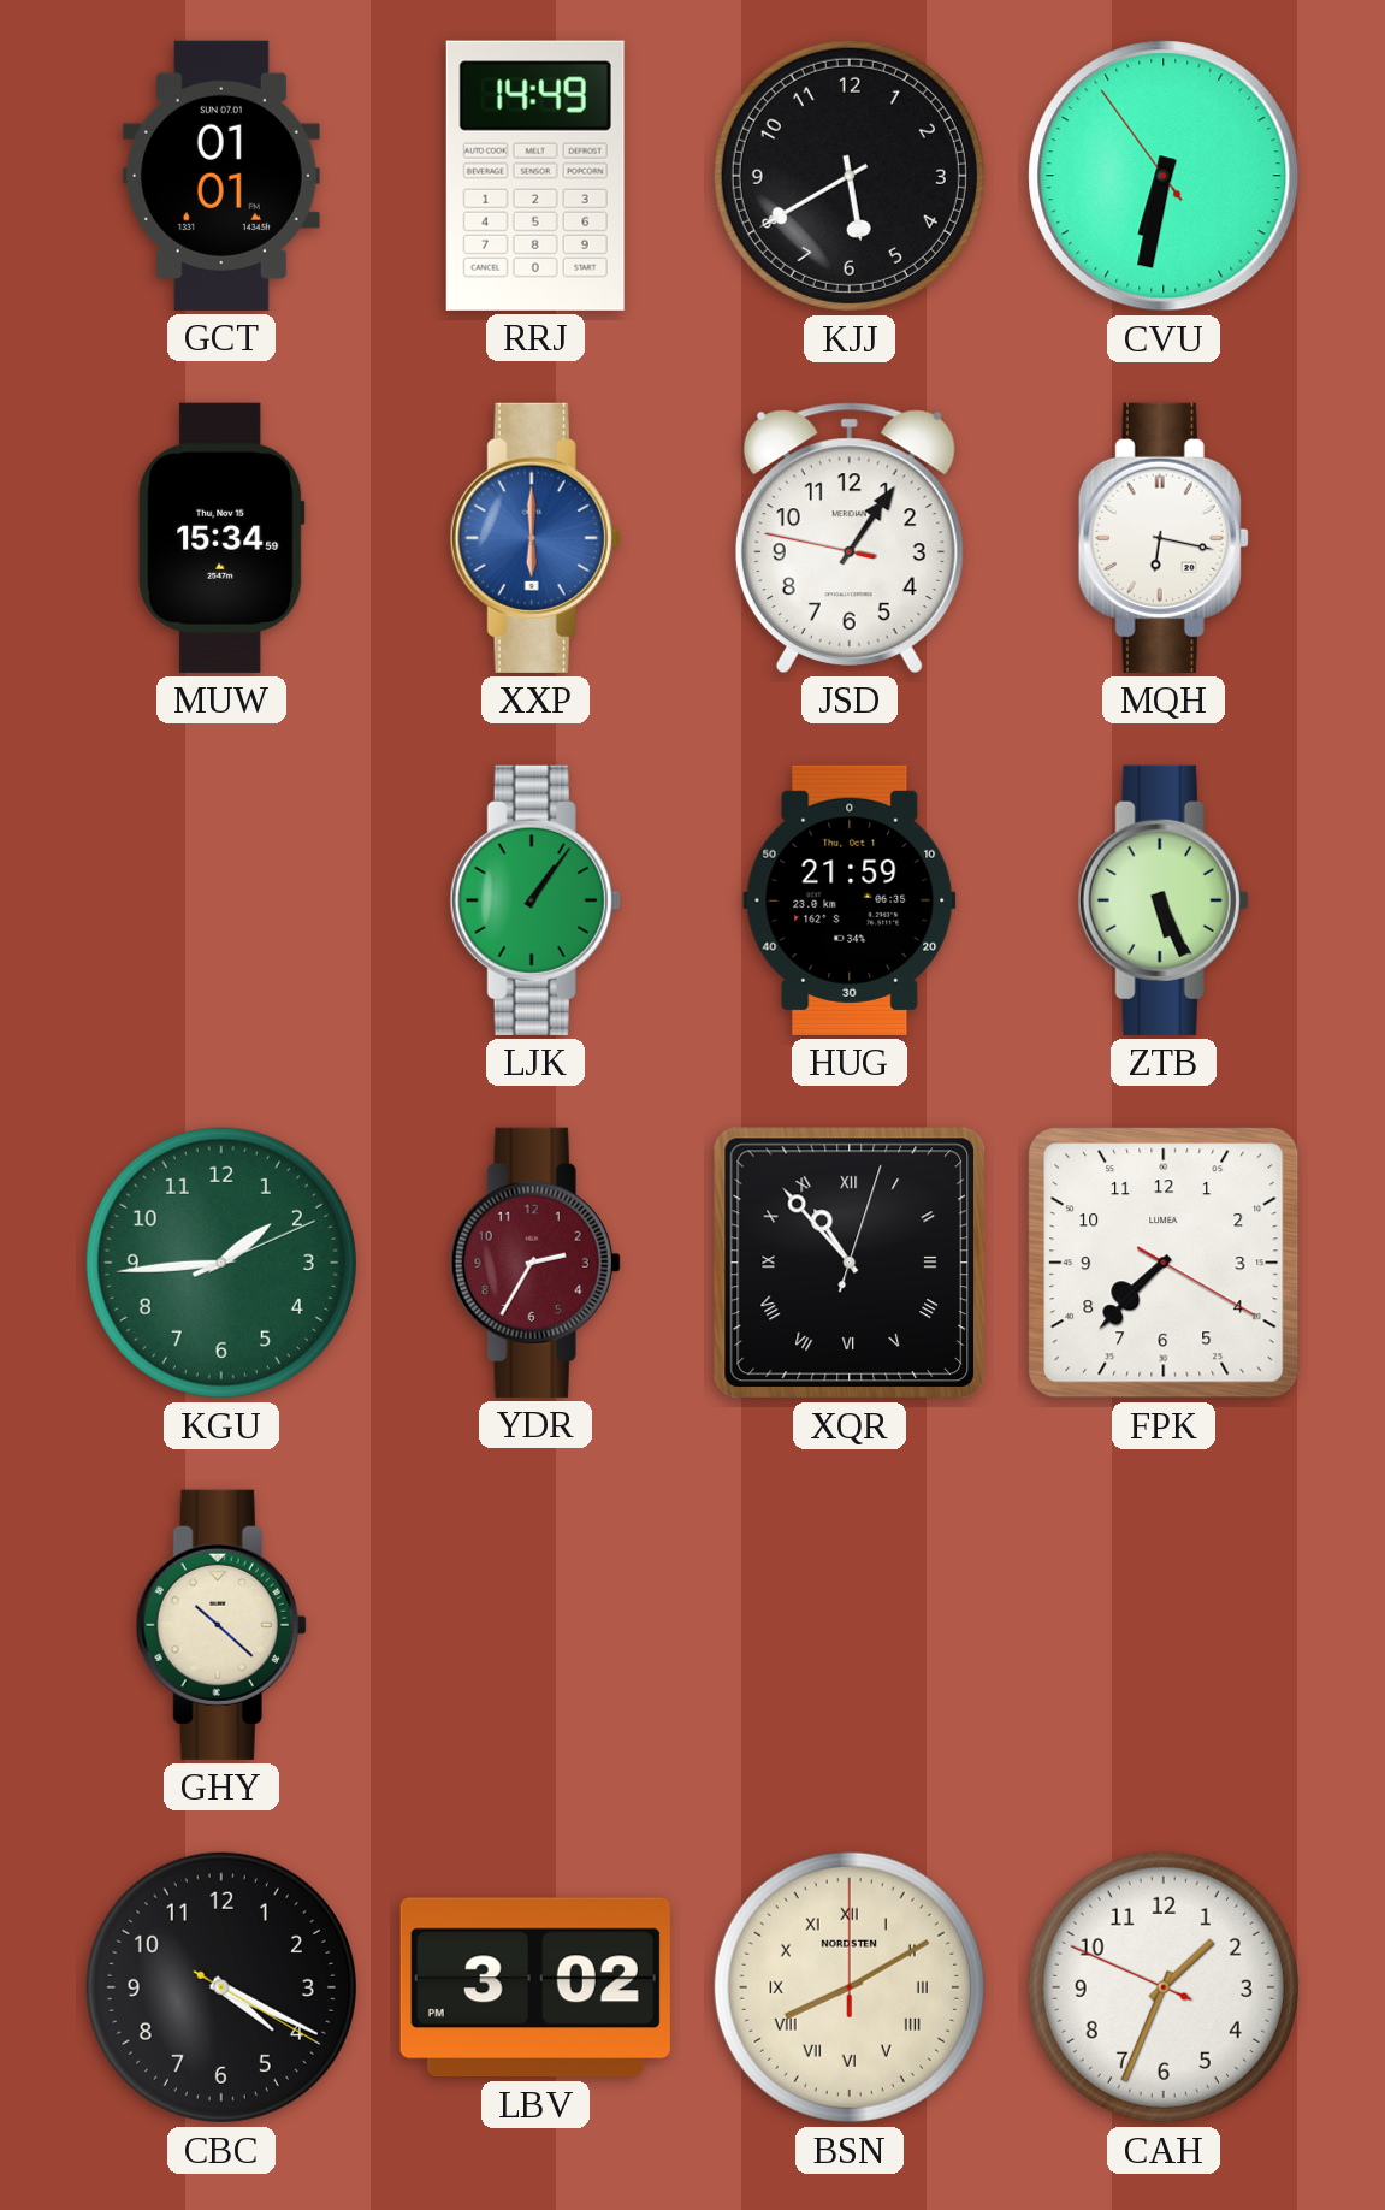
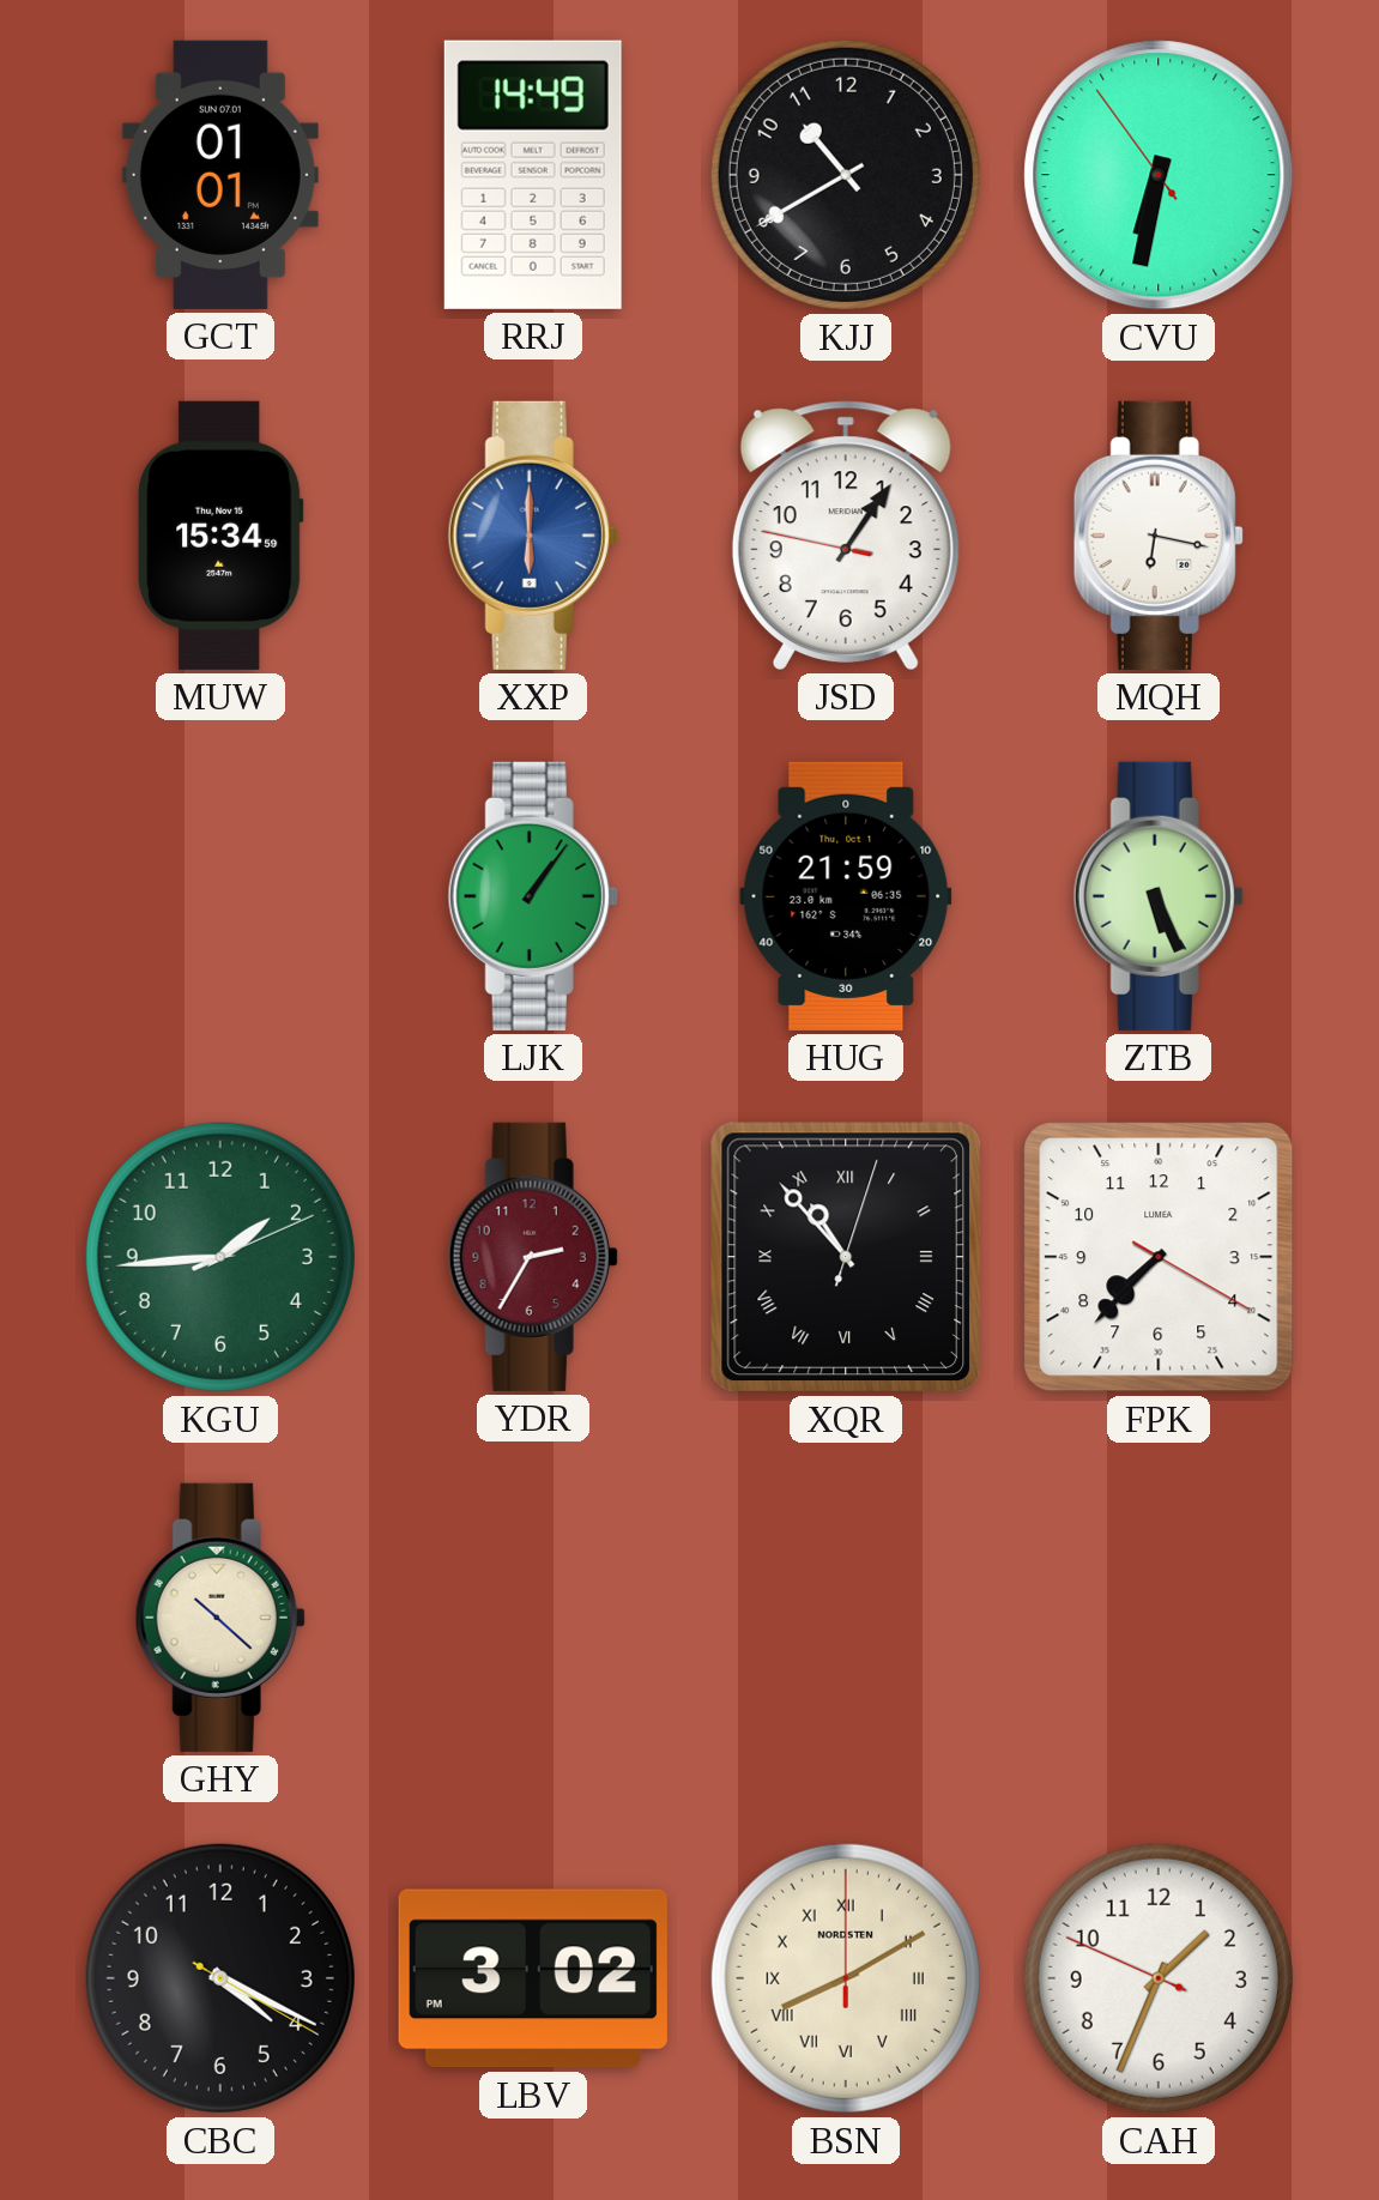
KJJ: 5:40 -> 10:40
